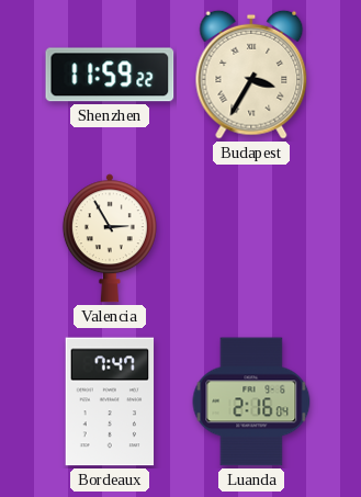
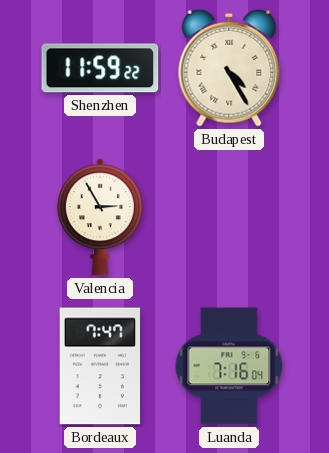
Budapest: 3:35 -> 4:25
Luanda: 2:16 -> 7:16
